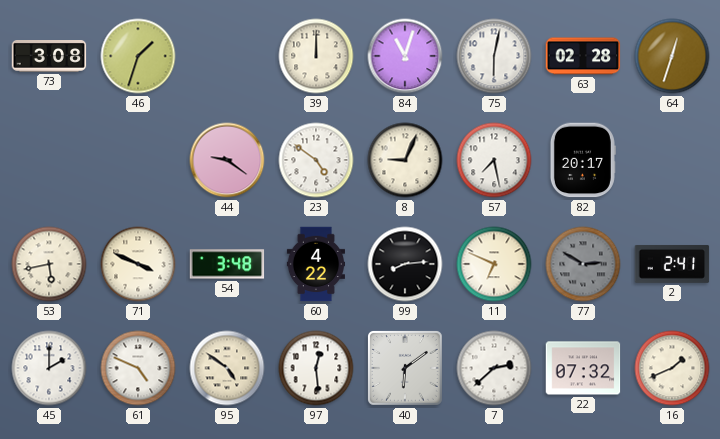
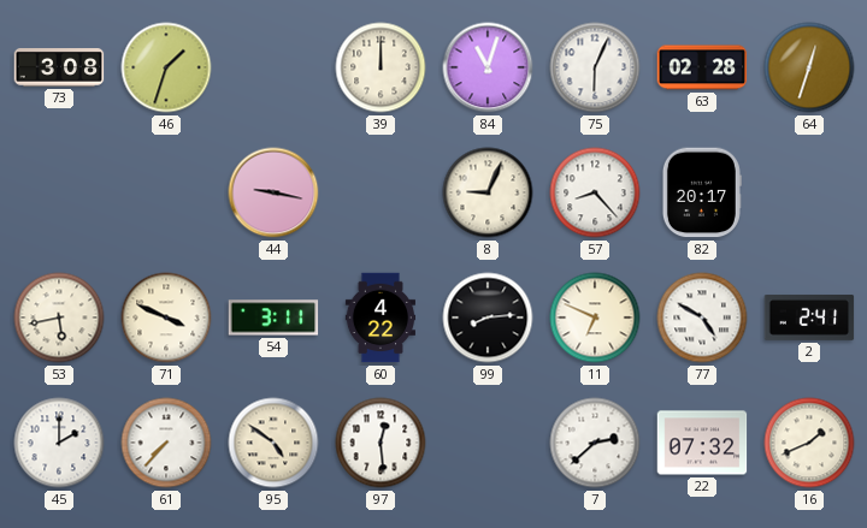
75: 6:02 -> 6:04
44: 9:21 -> 9:17
23: 4:51 -> none
57: 7:28 -> 8:23
54: 3:48 -> 3:11
77: 2:50 -> 4:50
77 dial: grey -> white
61: 4:49 -> 7:37
40: 6:09 -> none
